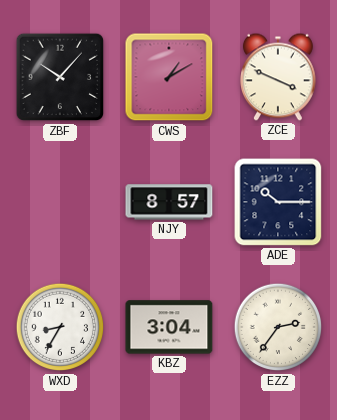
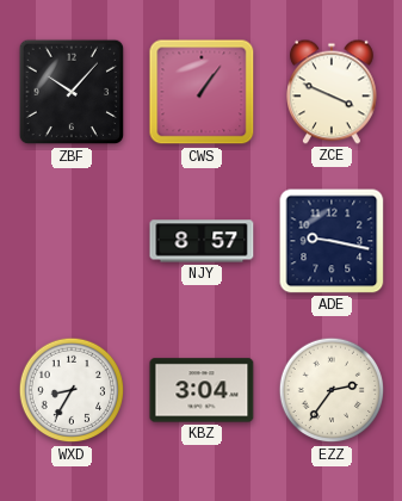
CWS: 1:10 -> 1:06
ADE: 10:15 -> 9:17
